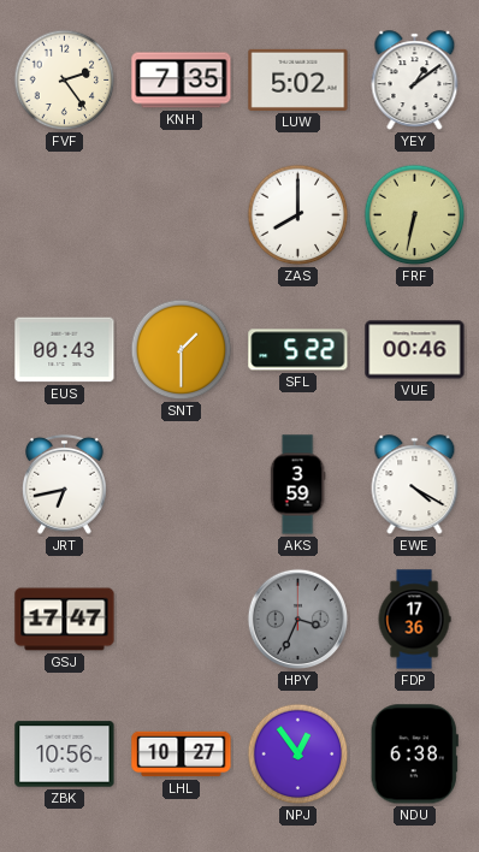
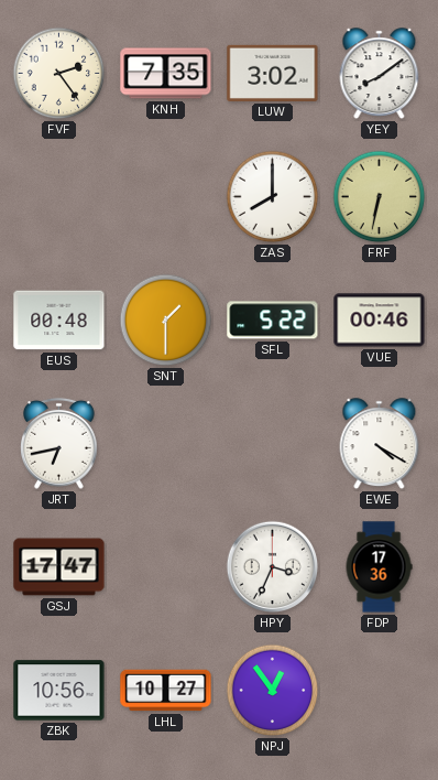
LUW: 5:02 -> 3:02
YEY: 1:09 -> 8:09
EUS: 00:43 -> 00:48
AKS: 3:59 -> none
HPY dial: grey -> white
NDU: 6:38 -> none
